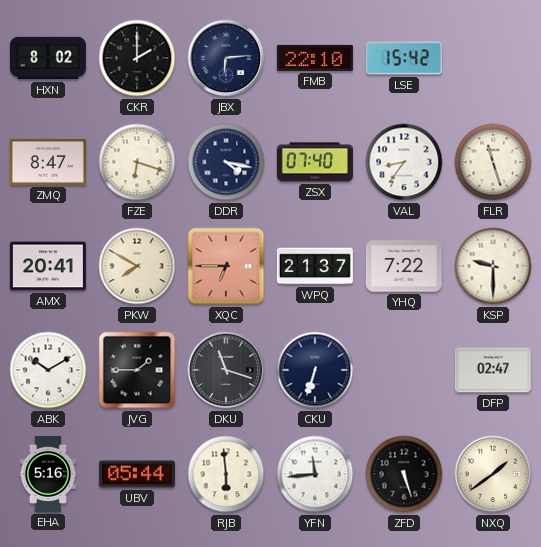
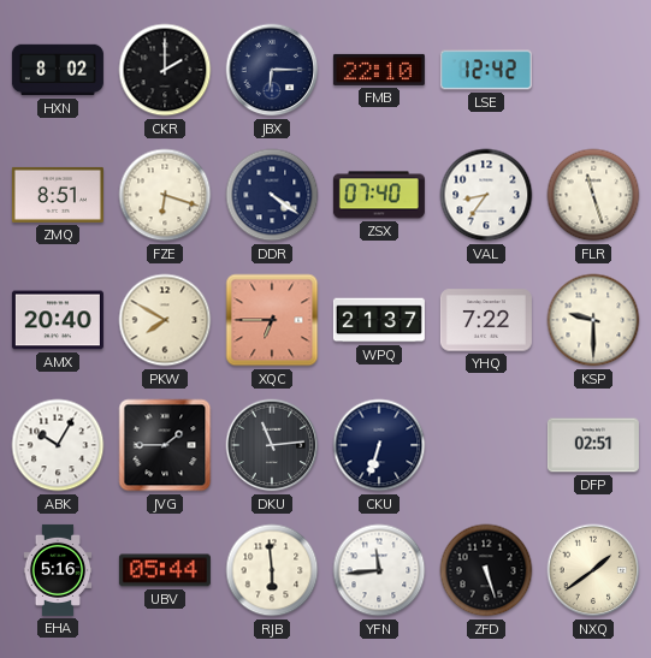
JBX: 6:14 -> 6:15
LSE: 15:42 -> 12:42
ZMQ: 8:47 -> 8:51
DDR: 4:17 -> 4:21
AMX: 20:41 -> 20:40
ABK: 10:10 -> 10:05
DKU: 11:18 -> 11:14
DFP: 02:47 -> 02:51
